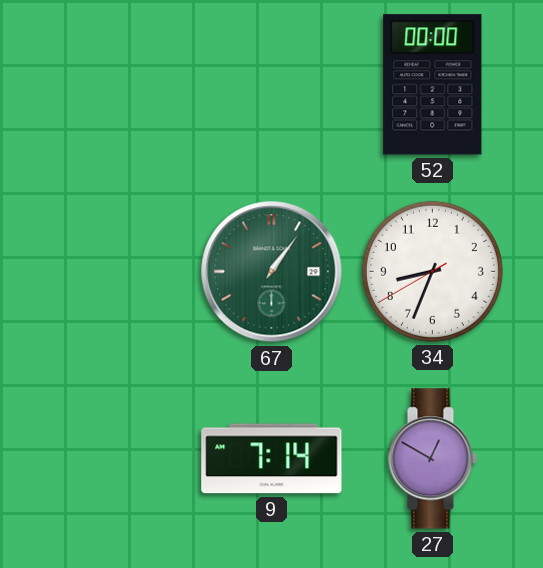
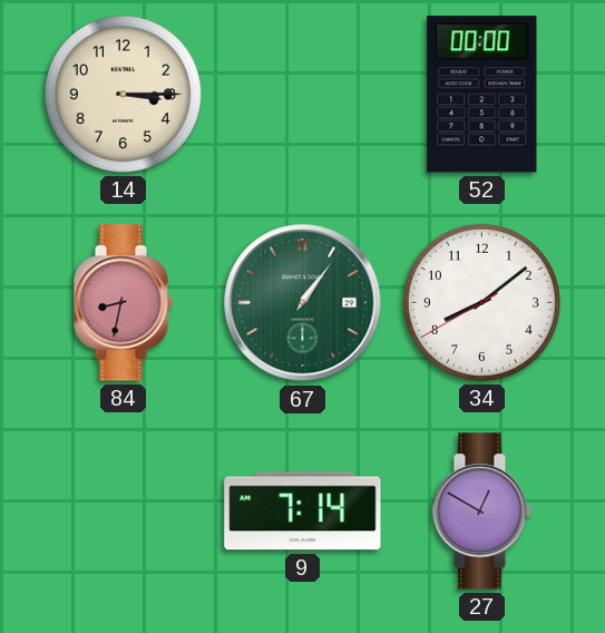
14: none -> 3:15
84: none -> 8:32
34: 8:33 -> 8:08
